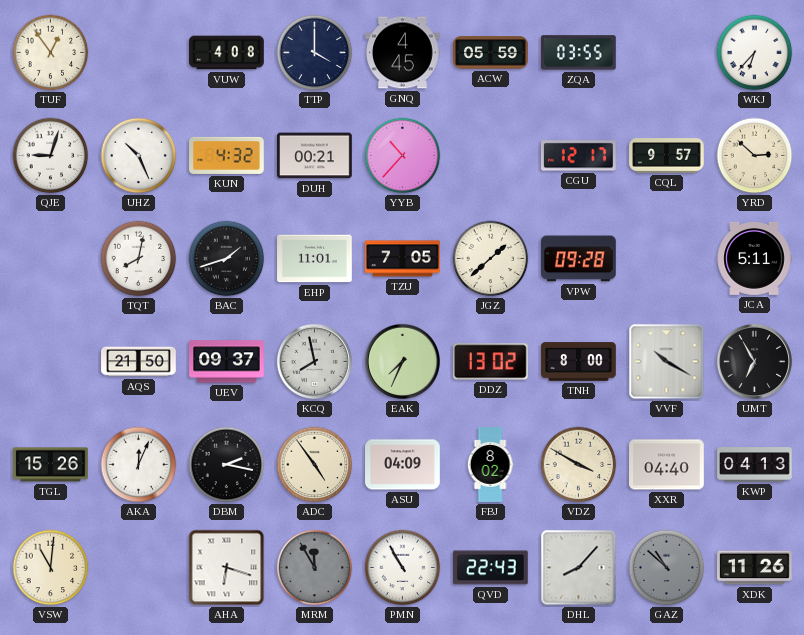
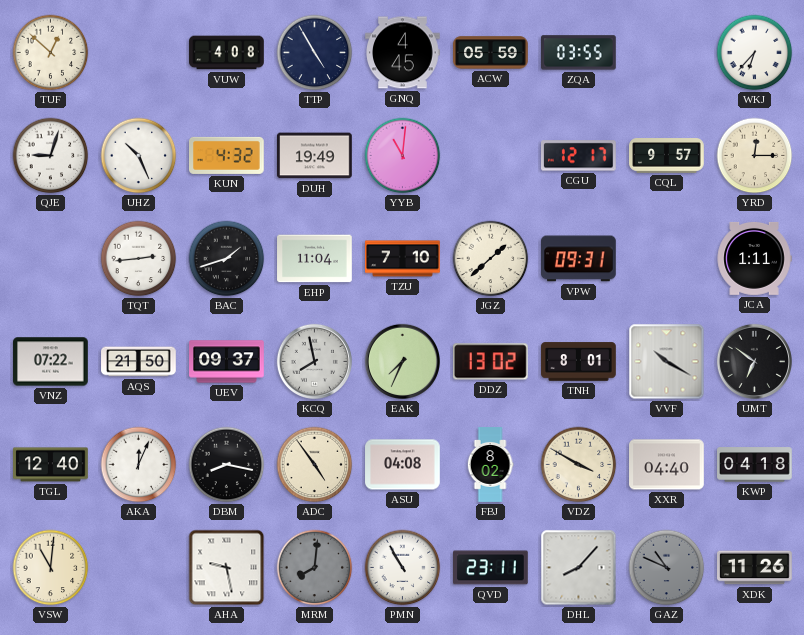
TUF: 12:54 -> 12:52
TTP: 4:00 -> 4:55
DUH: 00:21 -> 19:49
YYB: 10:37 -> 11:01
YRD: 2:52 -> 12:15
TQT: 8:02 -> 2:44
EHP: 11:01 -> 11:04
TZU: 7:05 -> 7:10
VPW: 09:28 -> 09:31
JCA: 5:11 -> 1:11
VNZ: none -> 07:22
TNH: 8:00 -> 8:01
UMT: 6:55 -> 6:51
TGL: 15:26 -> 12:40
DBM: 2:17 -> 8:17
ASU: 04:09 -> 04:08
KWP: 04:13 -> 04:18
AHA: 6:18 -> 9:28
MRM: 11:55 -> 8:01
QVD: 22:43 -> 23:11
GAZ: 10:52 -> 10:49
